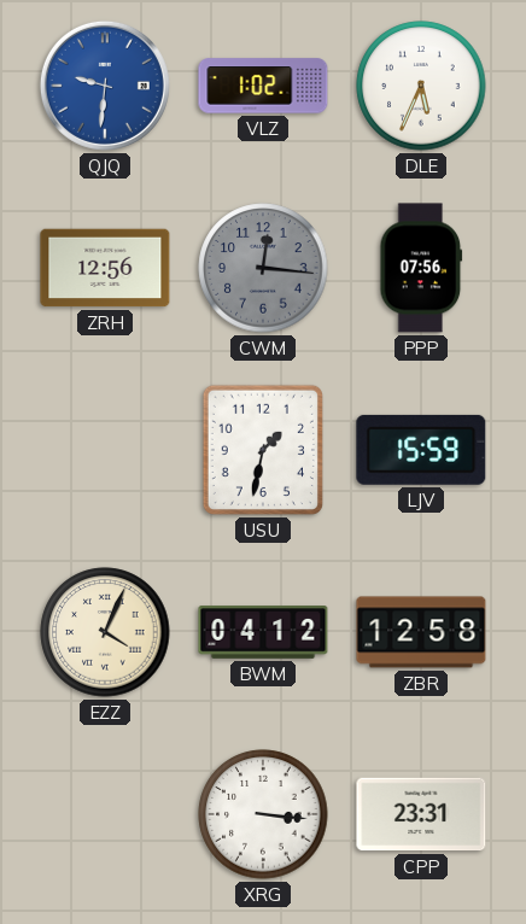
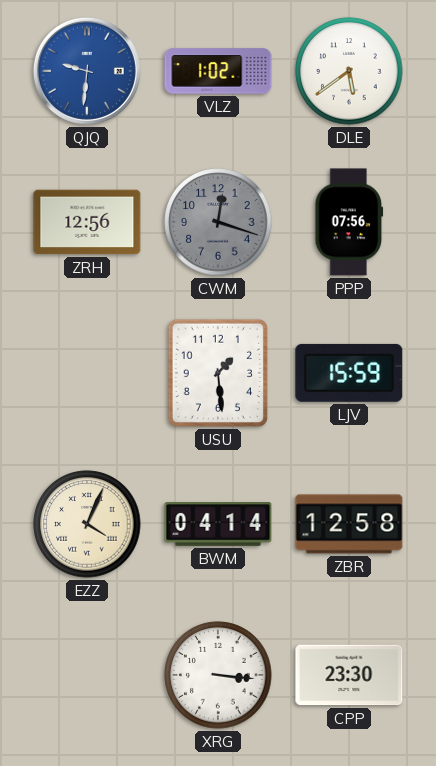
DLE: 5:34 -> 5:39
CWM: 12:16 -> 12:18
USU: 1:32 -> 1:29
BWM: 04:12 -> 04:14
CPP: 23:31 -> 23:30
